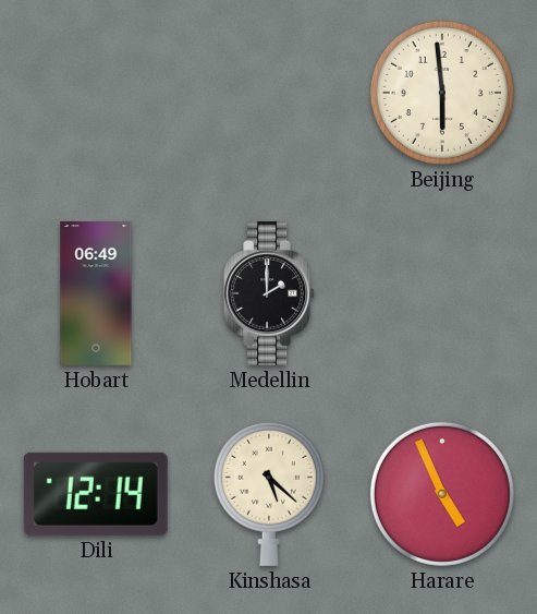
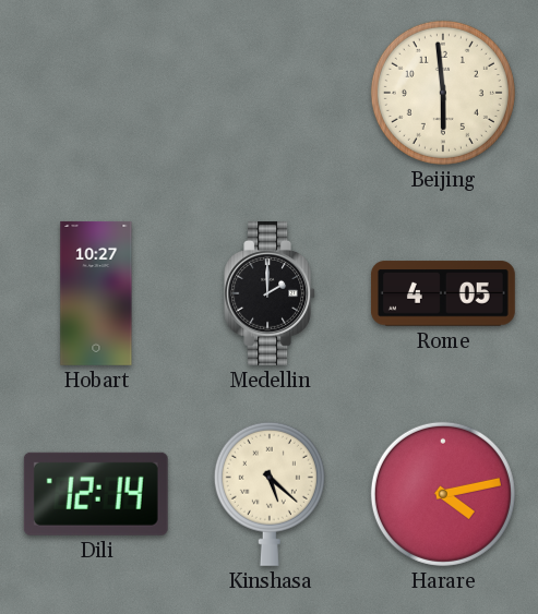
Hobart: 06:49 -> 10:27
Rome: none -> 4:05
Harare: 4:56 -> 4:13
